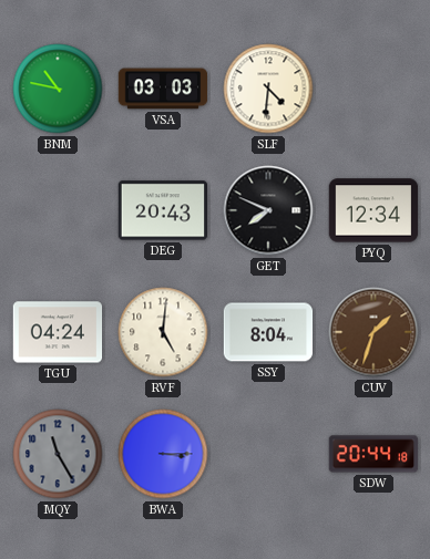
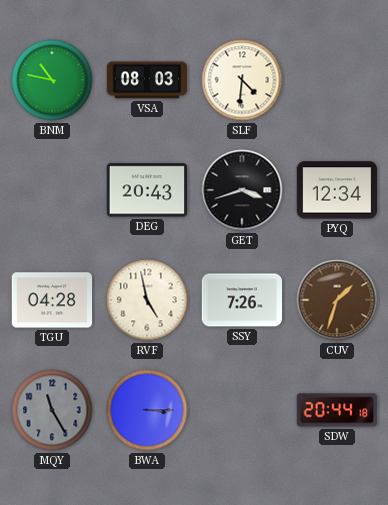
VSA: 03:03 -> 08:03
GET: 7:49 -> 3:42
TGU: 04:24 -> 04:28
RVF: 5:01 -> 4:58
SSY: 8:04 -> 7:26
